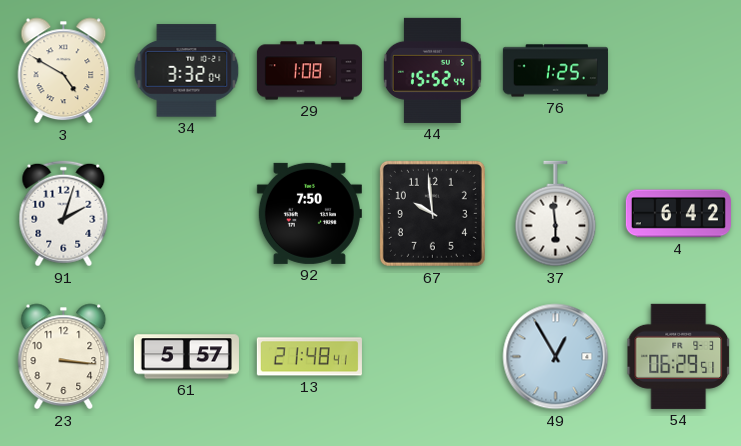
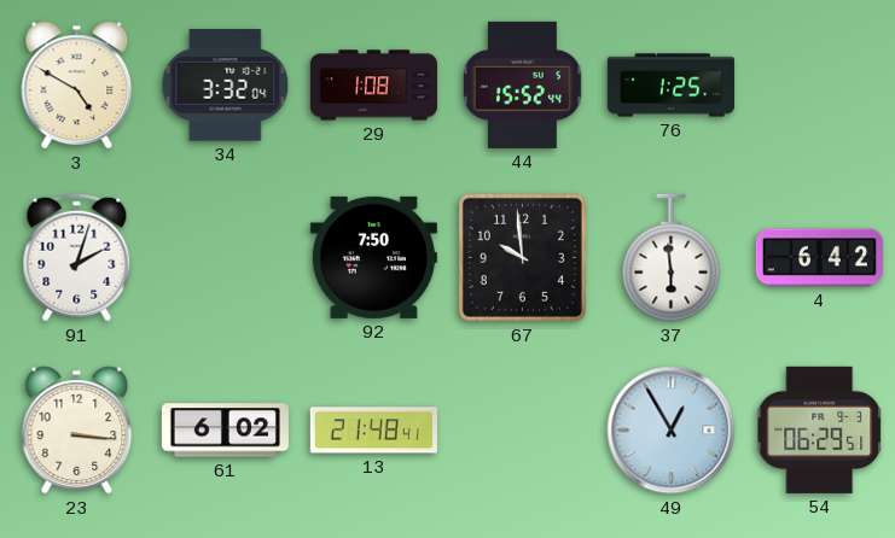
61: 5:57 -> 6:02
